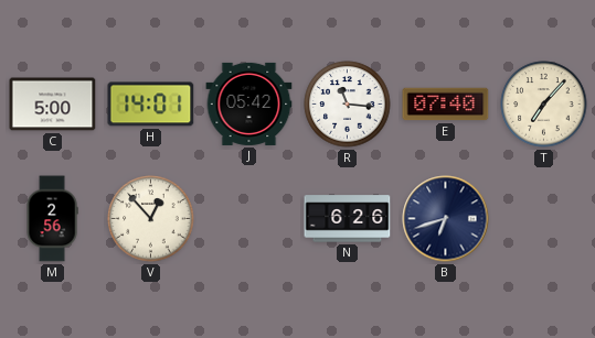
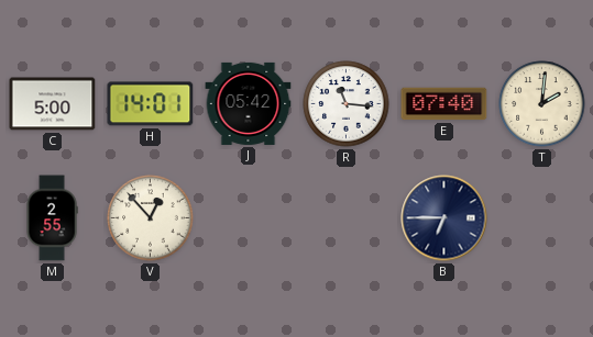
T: 7:07 -> 2:01
M: 2:56 -> 2:55
N: 6:26 -> none
B: 6:42 -> 6:45
